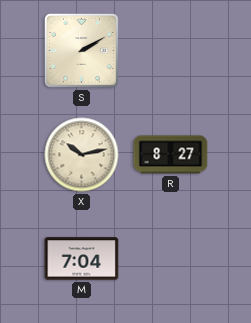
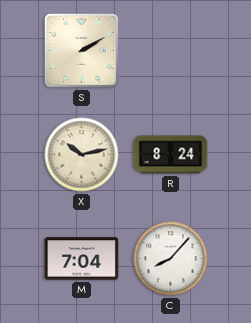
R: 8:27 -> 8:24
C: none -> 8:07
